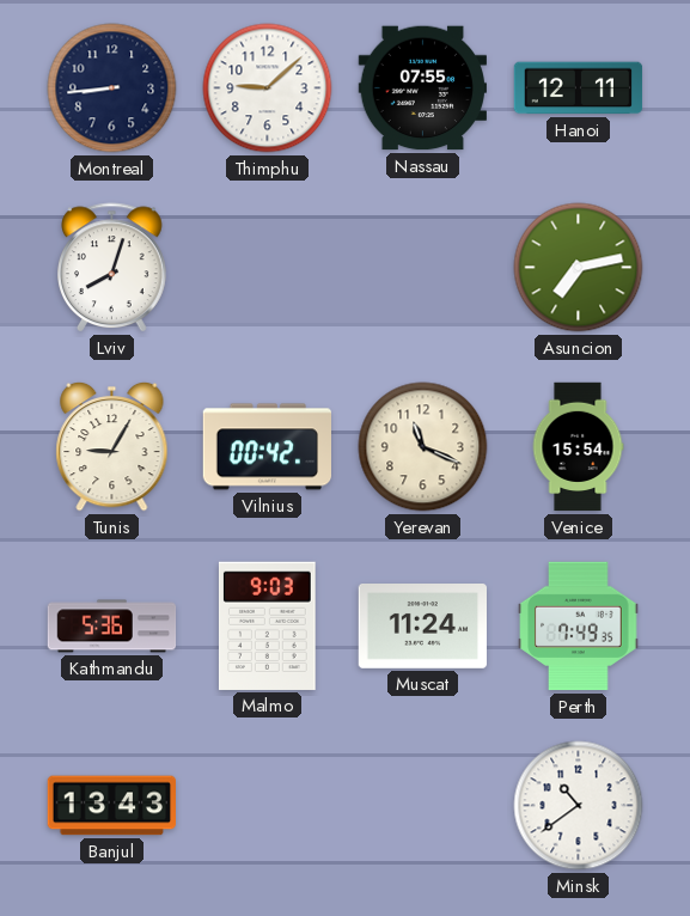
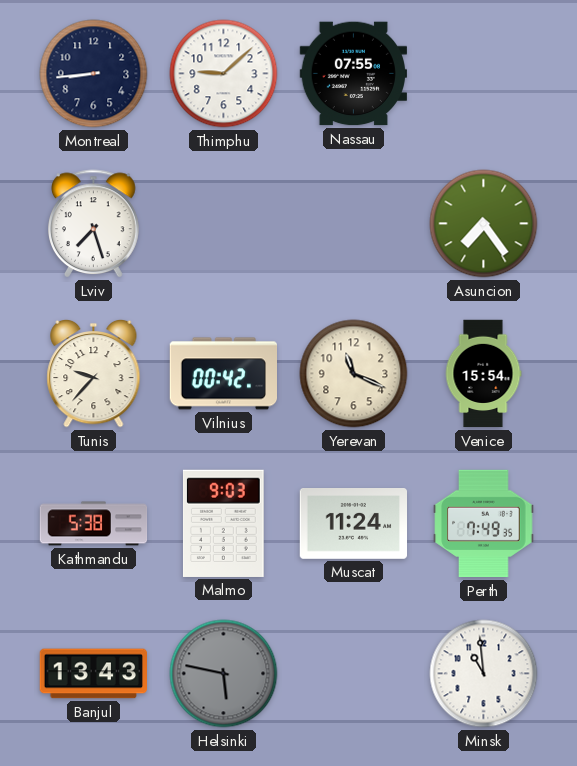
Hanoi: 12:11 -> none
Lviv: 8:03 -> 7:27
Asuncion: 7:13 -> 7:24
Tunis: 9:05 -> 9:37
Kathmandu: 5:36 -> 5:38
Helsinki: none -> 5:47
Minsk: 10:39 -> 10:59
